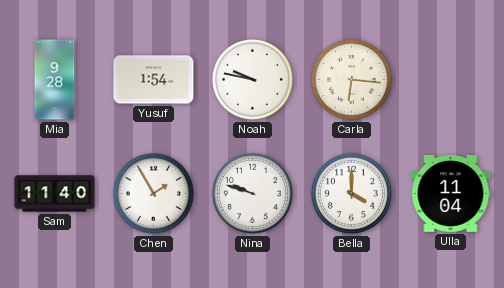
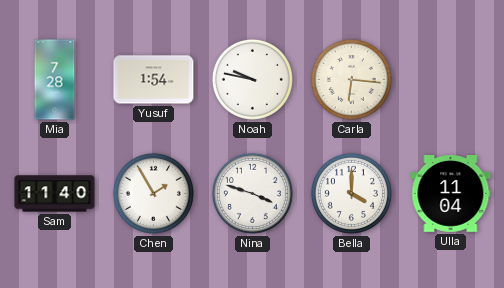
Mia: 9:28 -> 7:28
Nina: 9:48 -> 3:48
